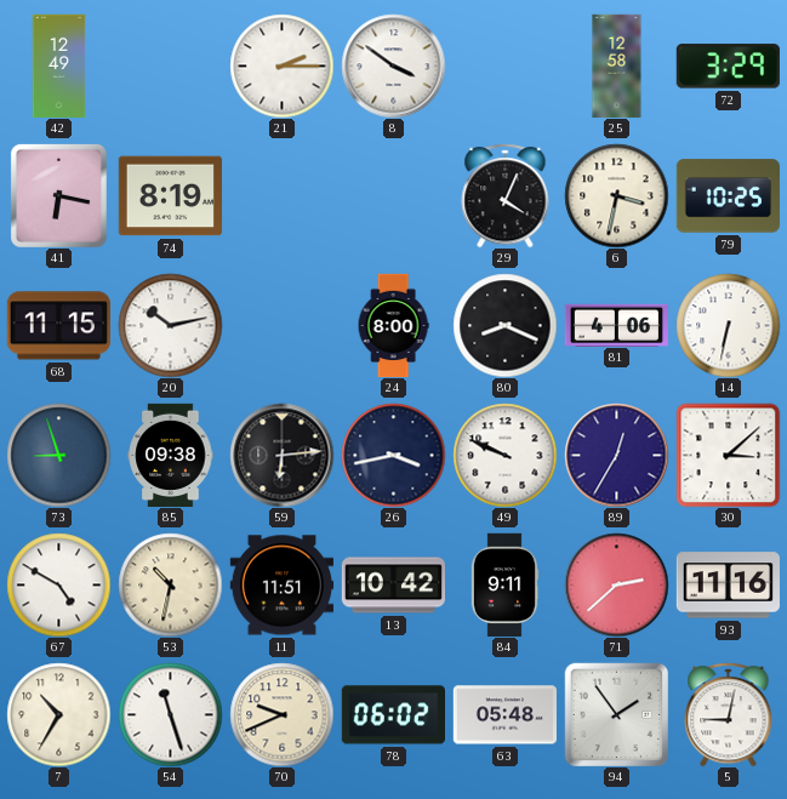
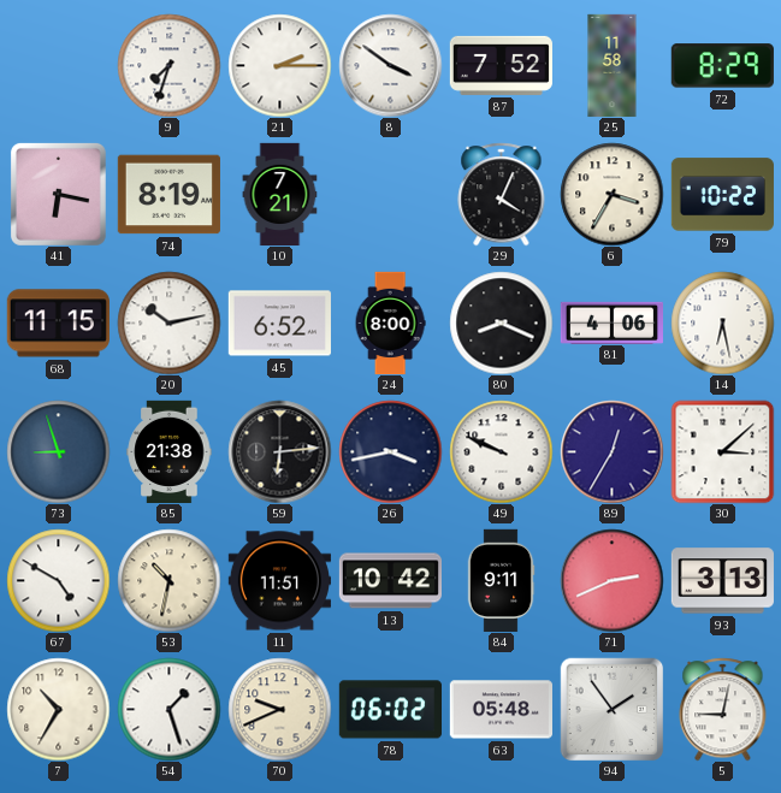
42: 12:49 -> none
9: none -> 7:33
87: none -> 7:52
25: 12:58 -> 11:58
72: 3:29 -> 8:29
10: none -> 7:21
6: 3:32 -> 3:35
79: 10:25 -> 10:22
45: none -> 6:52
14: 6:32 -> 6:28
85: 09:38 -> 21:38
71: 2:38 -> 2:41
93: 11:16 -> 3:13
54: 11:27 -> 1:27
